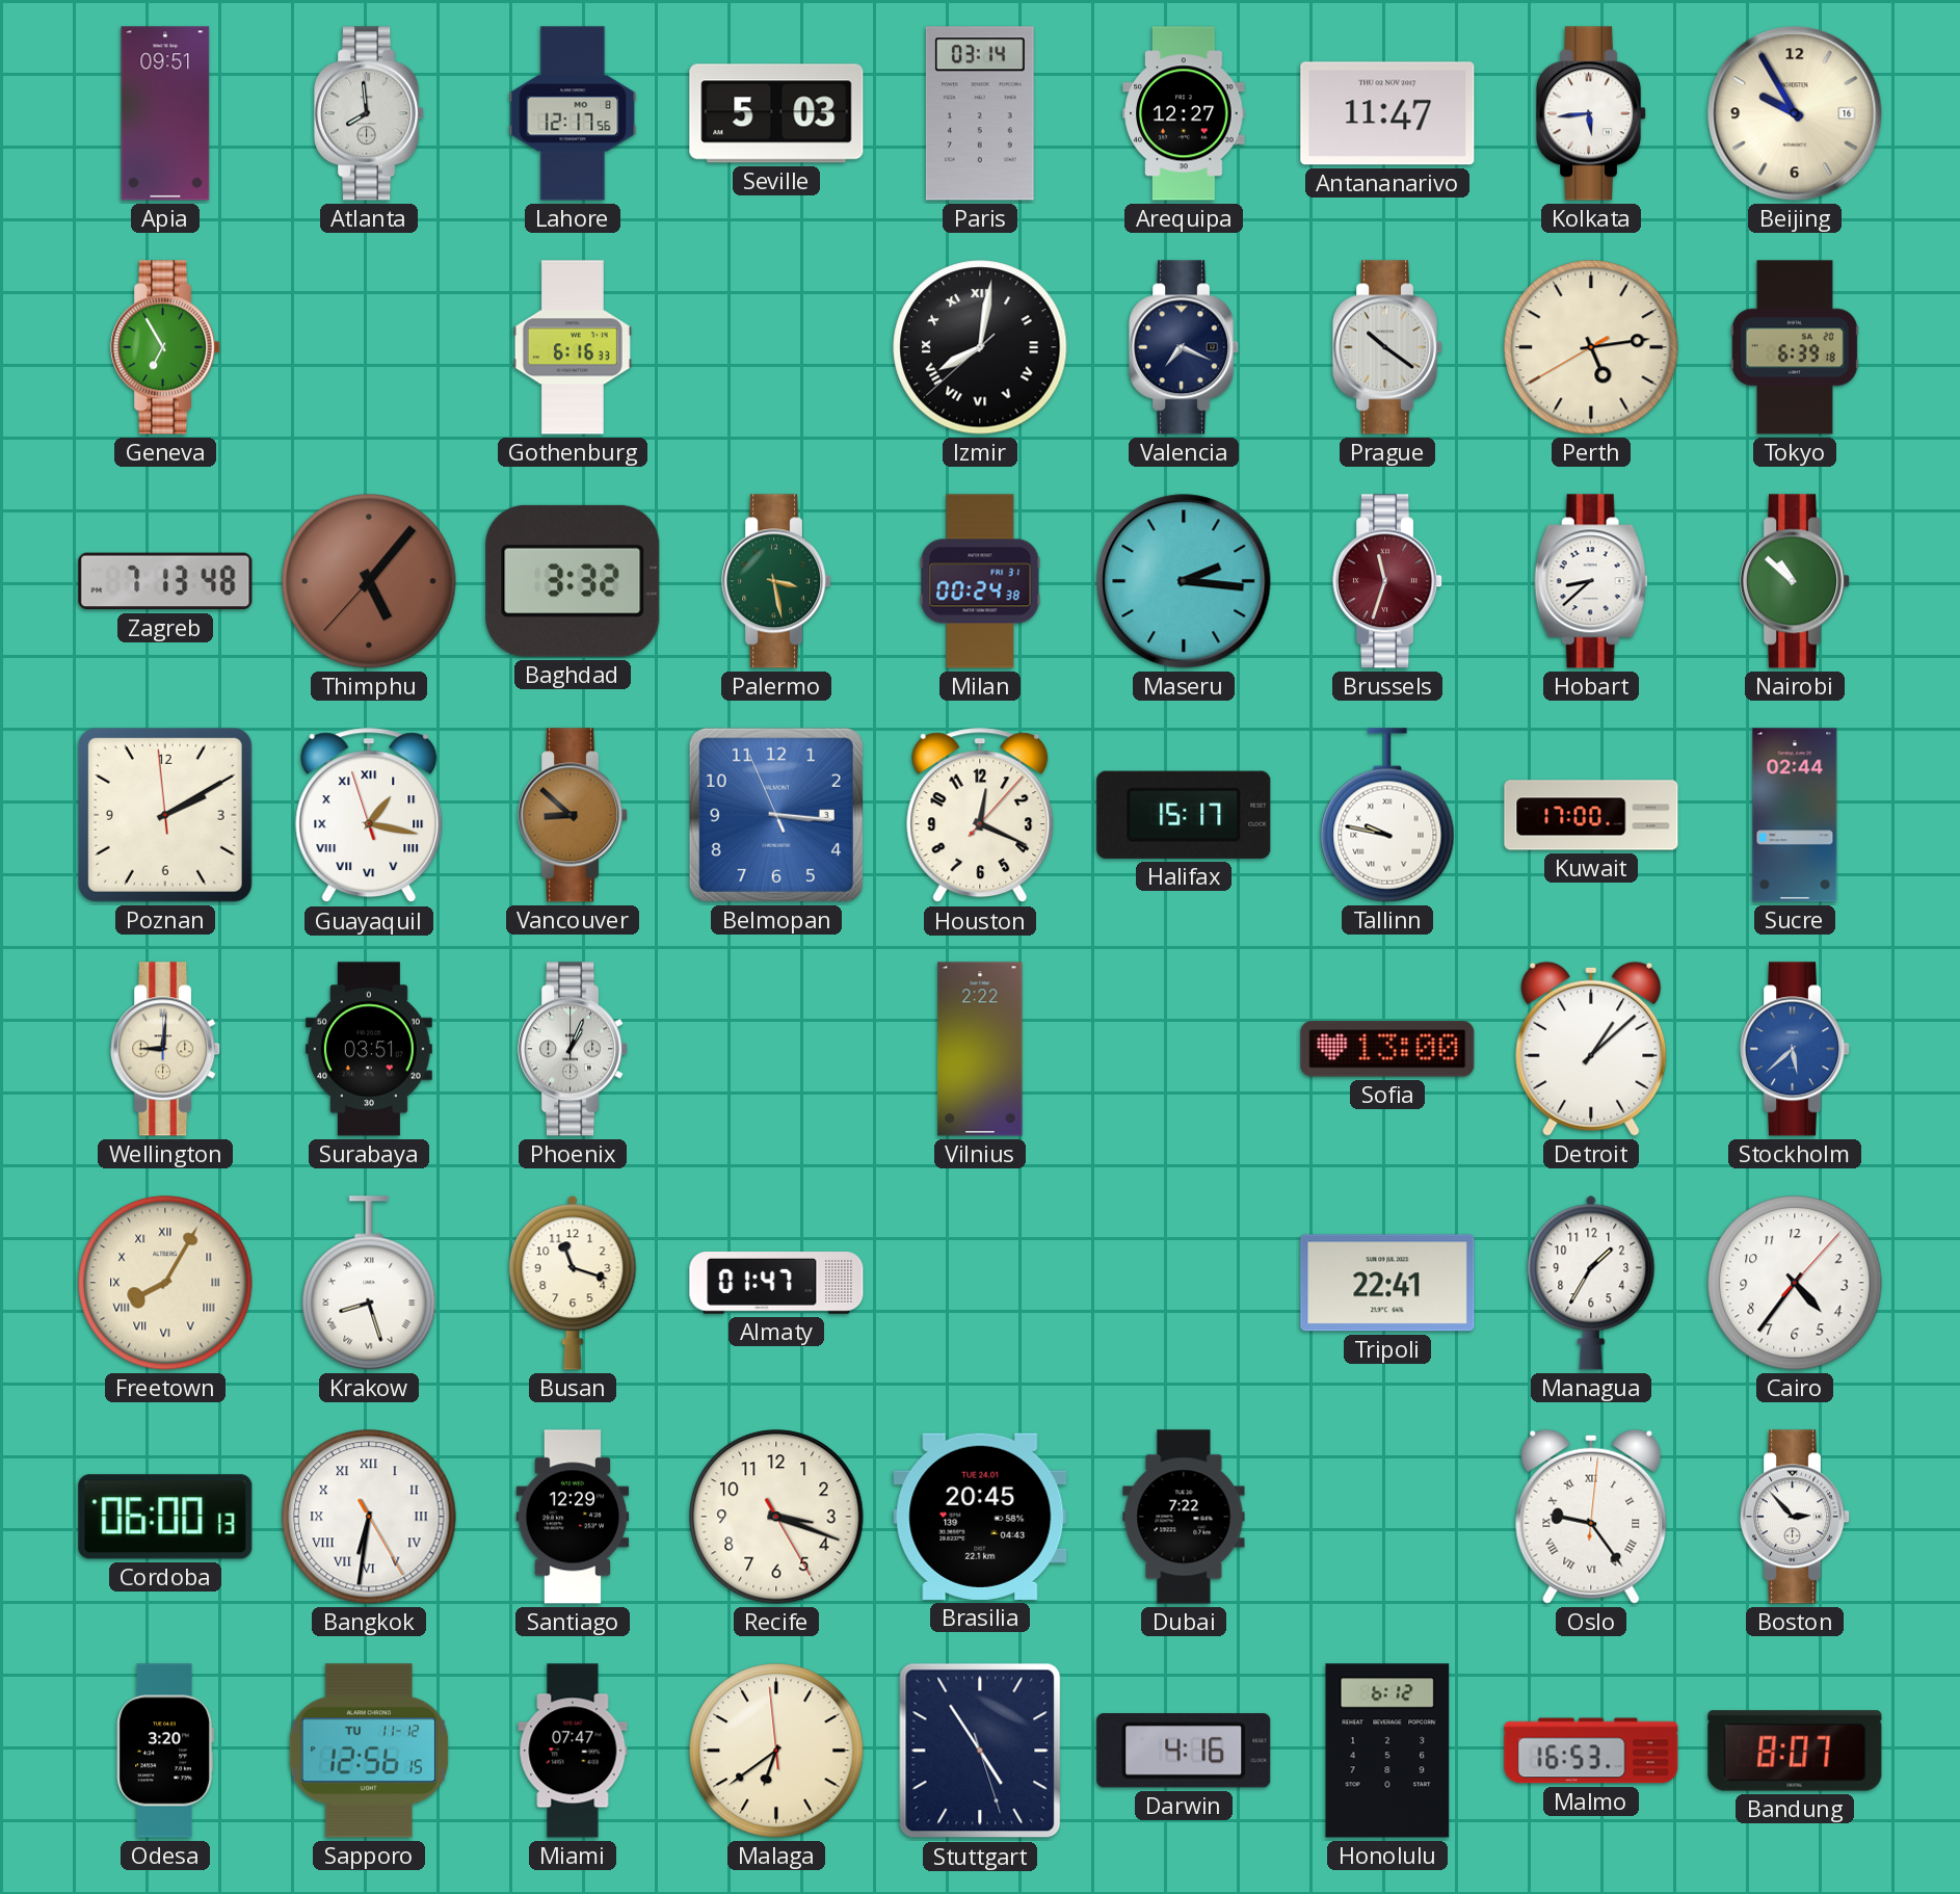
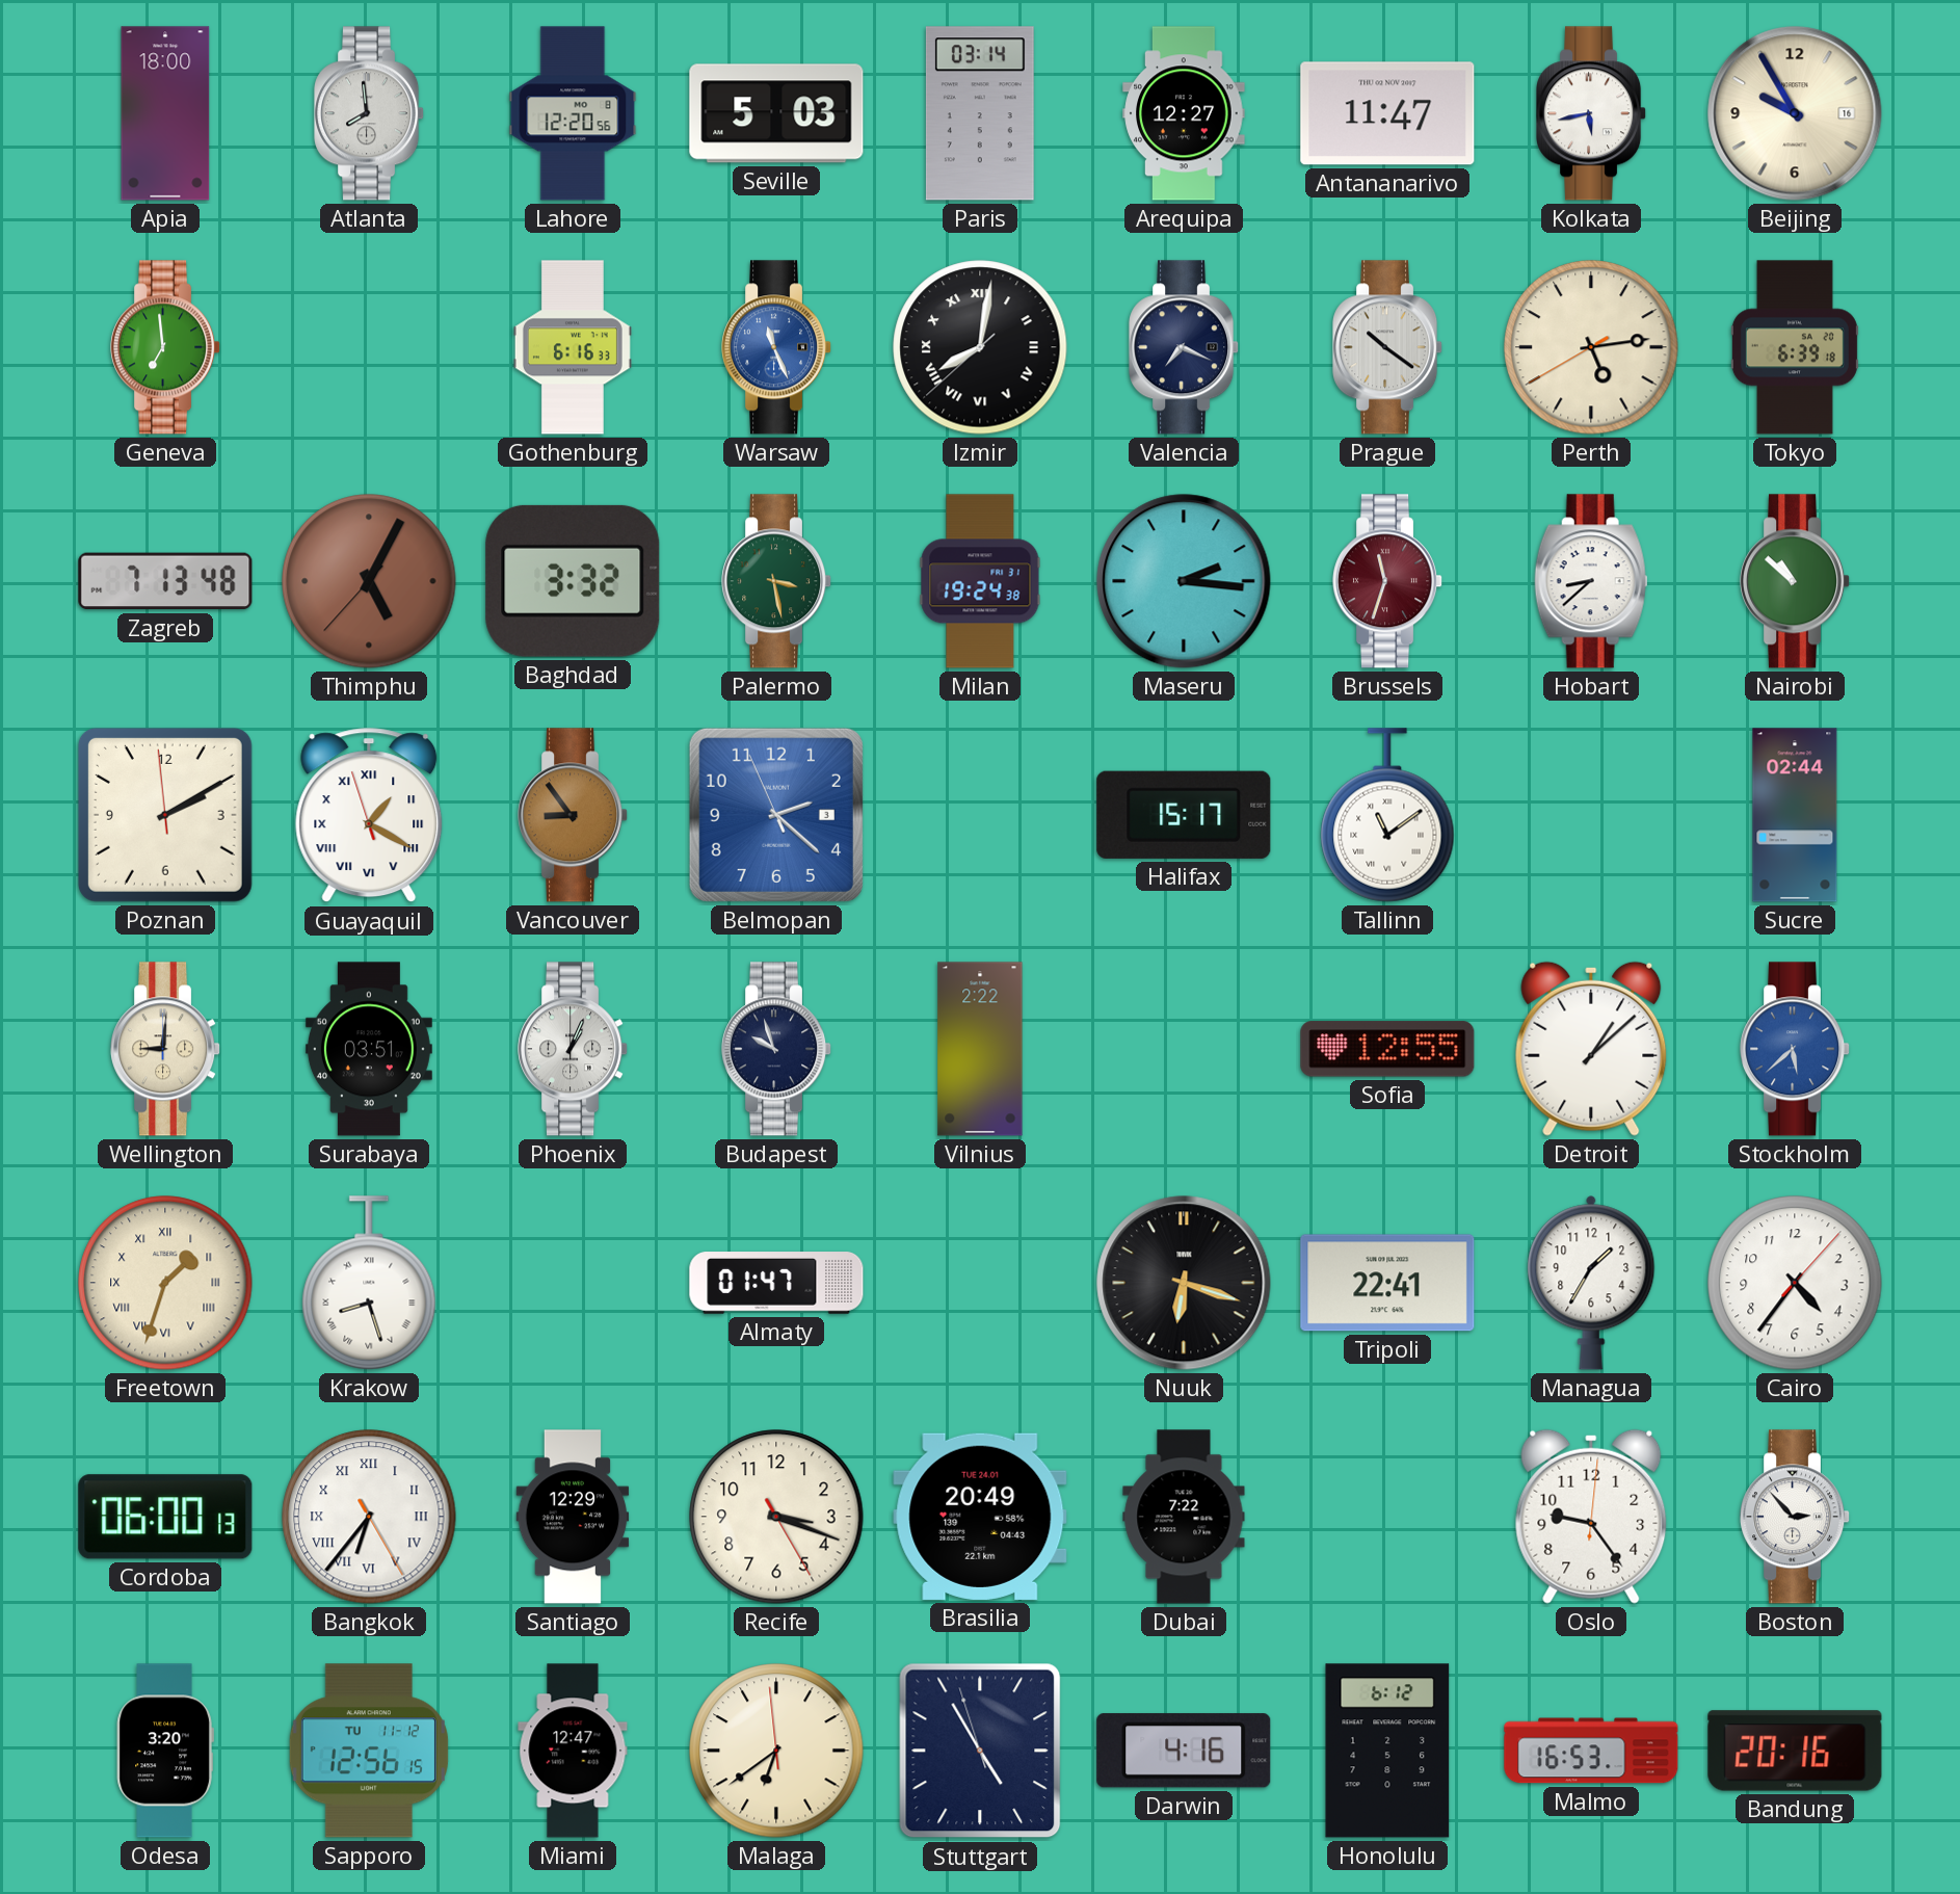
Apia: 09:51 -> 18:00
Lahore: 12:17 -> 12:20
Kolkata: 5:44 -> 5:43
Geneva: 6:55 -> 6:59
Warsaw: none -> 11:26
Thimphu: 5:06 -> 5:04
Milan: 00:24 -> 19:24
Guayaquil: 1:16 -> 1:19
Vancouver: 8:52 -> 8:54
Belmopan: 3:15 -> 2:21
Houston: 12:19 -> none
Tallinn: 9:47 -> 11:09
Kuwait: 17:00 -> none
Budapest: none -> 9:57
Sofia: 13:00 -> 12:55
Freetown: 8:05 -> 1:33
Busan: 11:18 -> none
Nuuk: none -> 6:18
Bangkok: 6:31 -> 6:36
Brasilia: 20:45 -> 20:49
Oslo numerals: Roman -> Arabic
Miami: 07:47 -> 12:47
Stuttgart: 4:54:27 -> 4:54:57
Bandung: 8:07 -> 20:16
